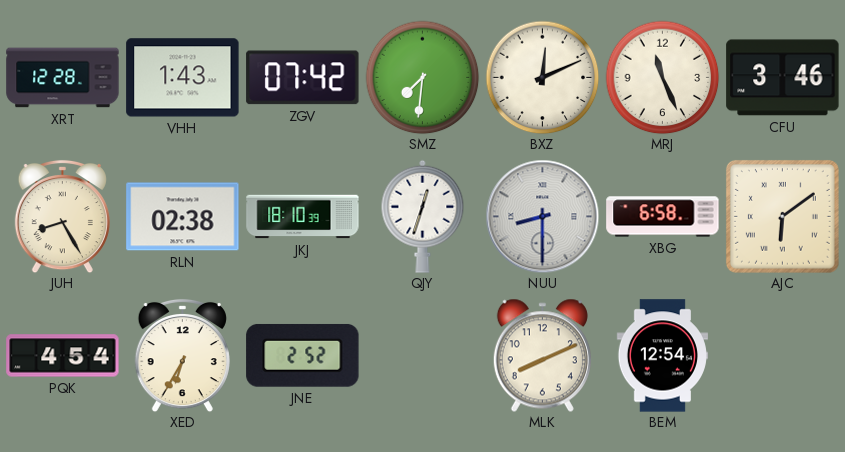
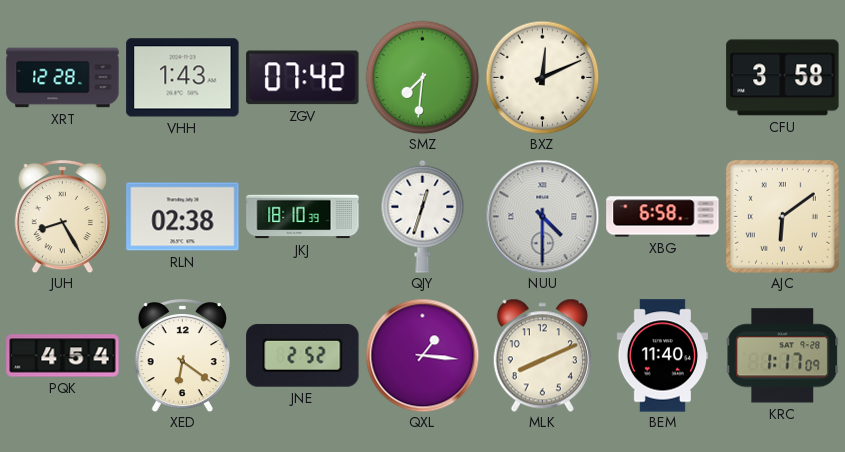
MRJ: 11:26 -> none
CFU: 3:46 -> 3:58
NUU: 8:30 -> 4:30
XED: 6:35 -> 6:21
QXL: none -> 1:16
BEM: 12:54 -> 11:40
KRC: none -> 1:17
